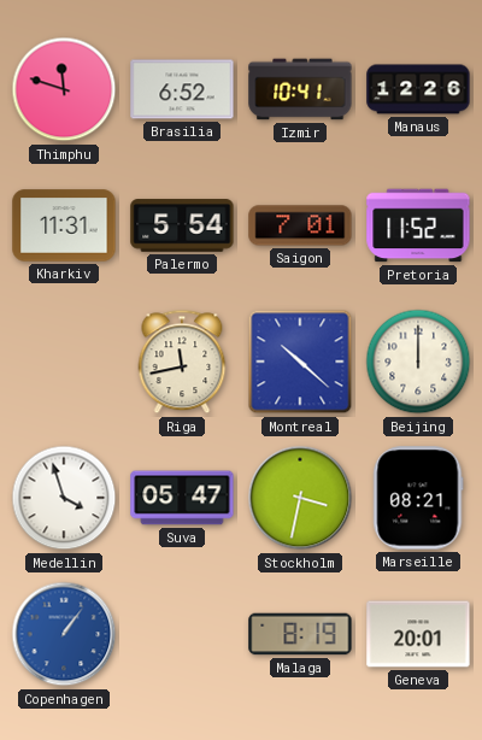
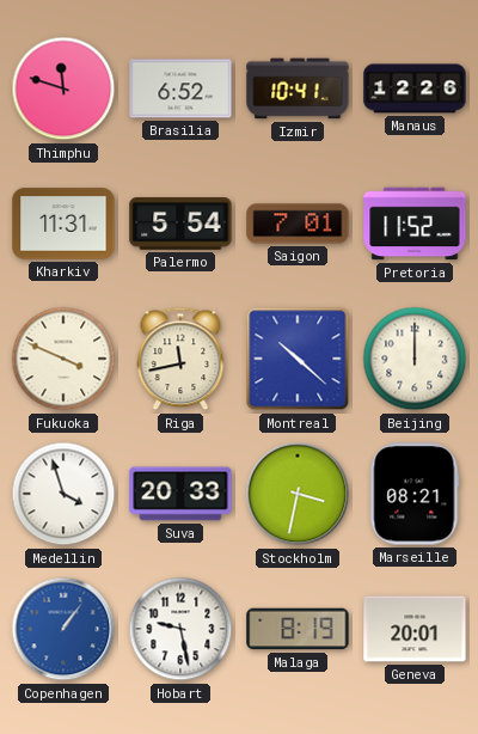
Fukuoka: none -> 3:49
Suva: 05:47 -> 20:33
Hobart: none -> 9:28
